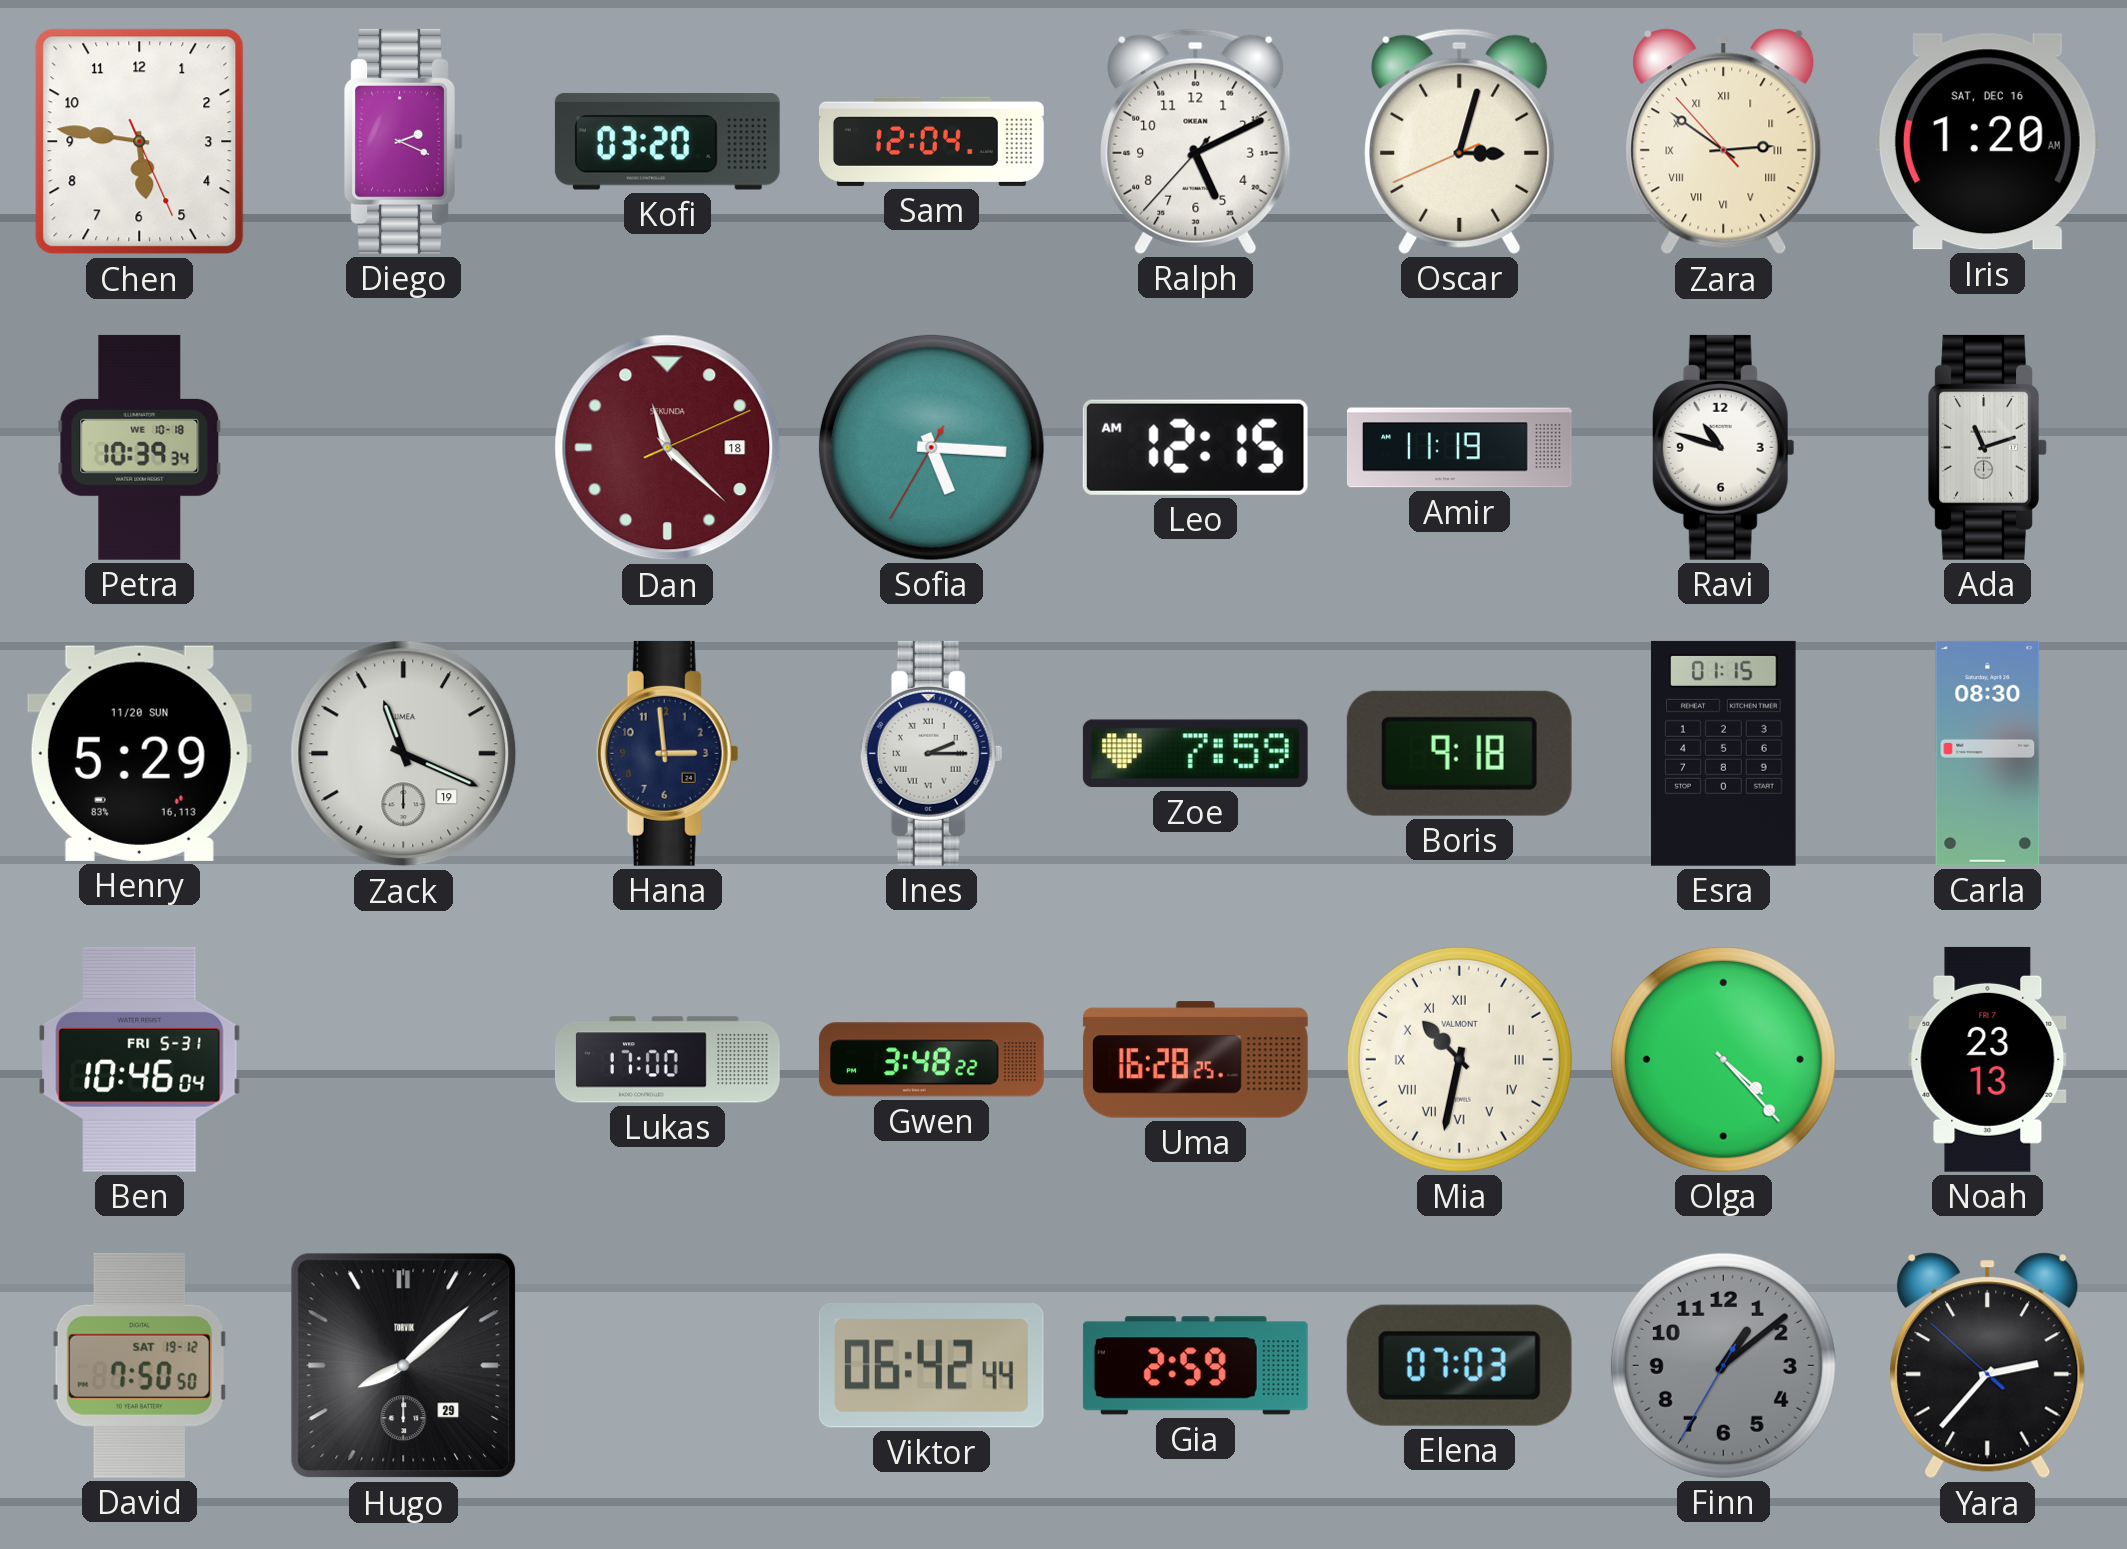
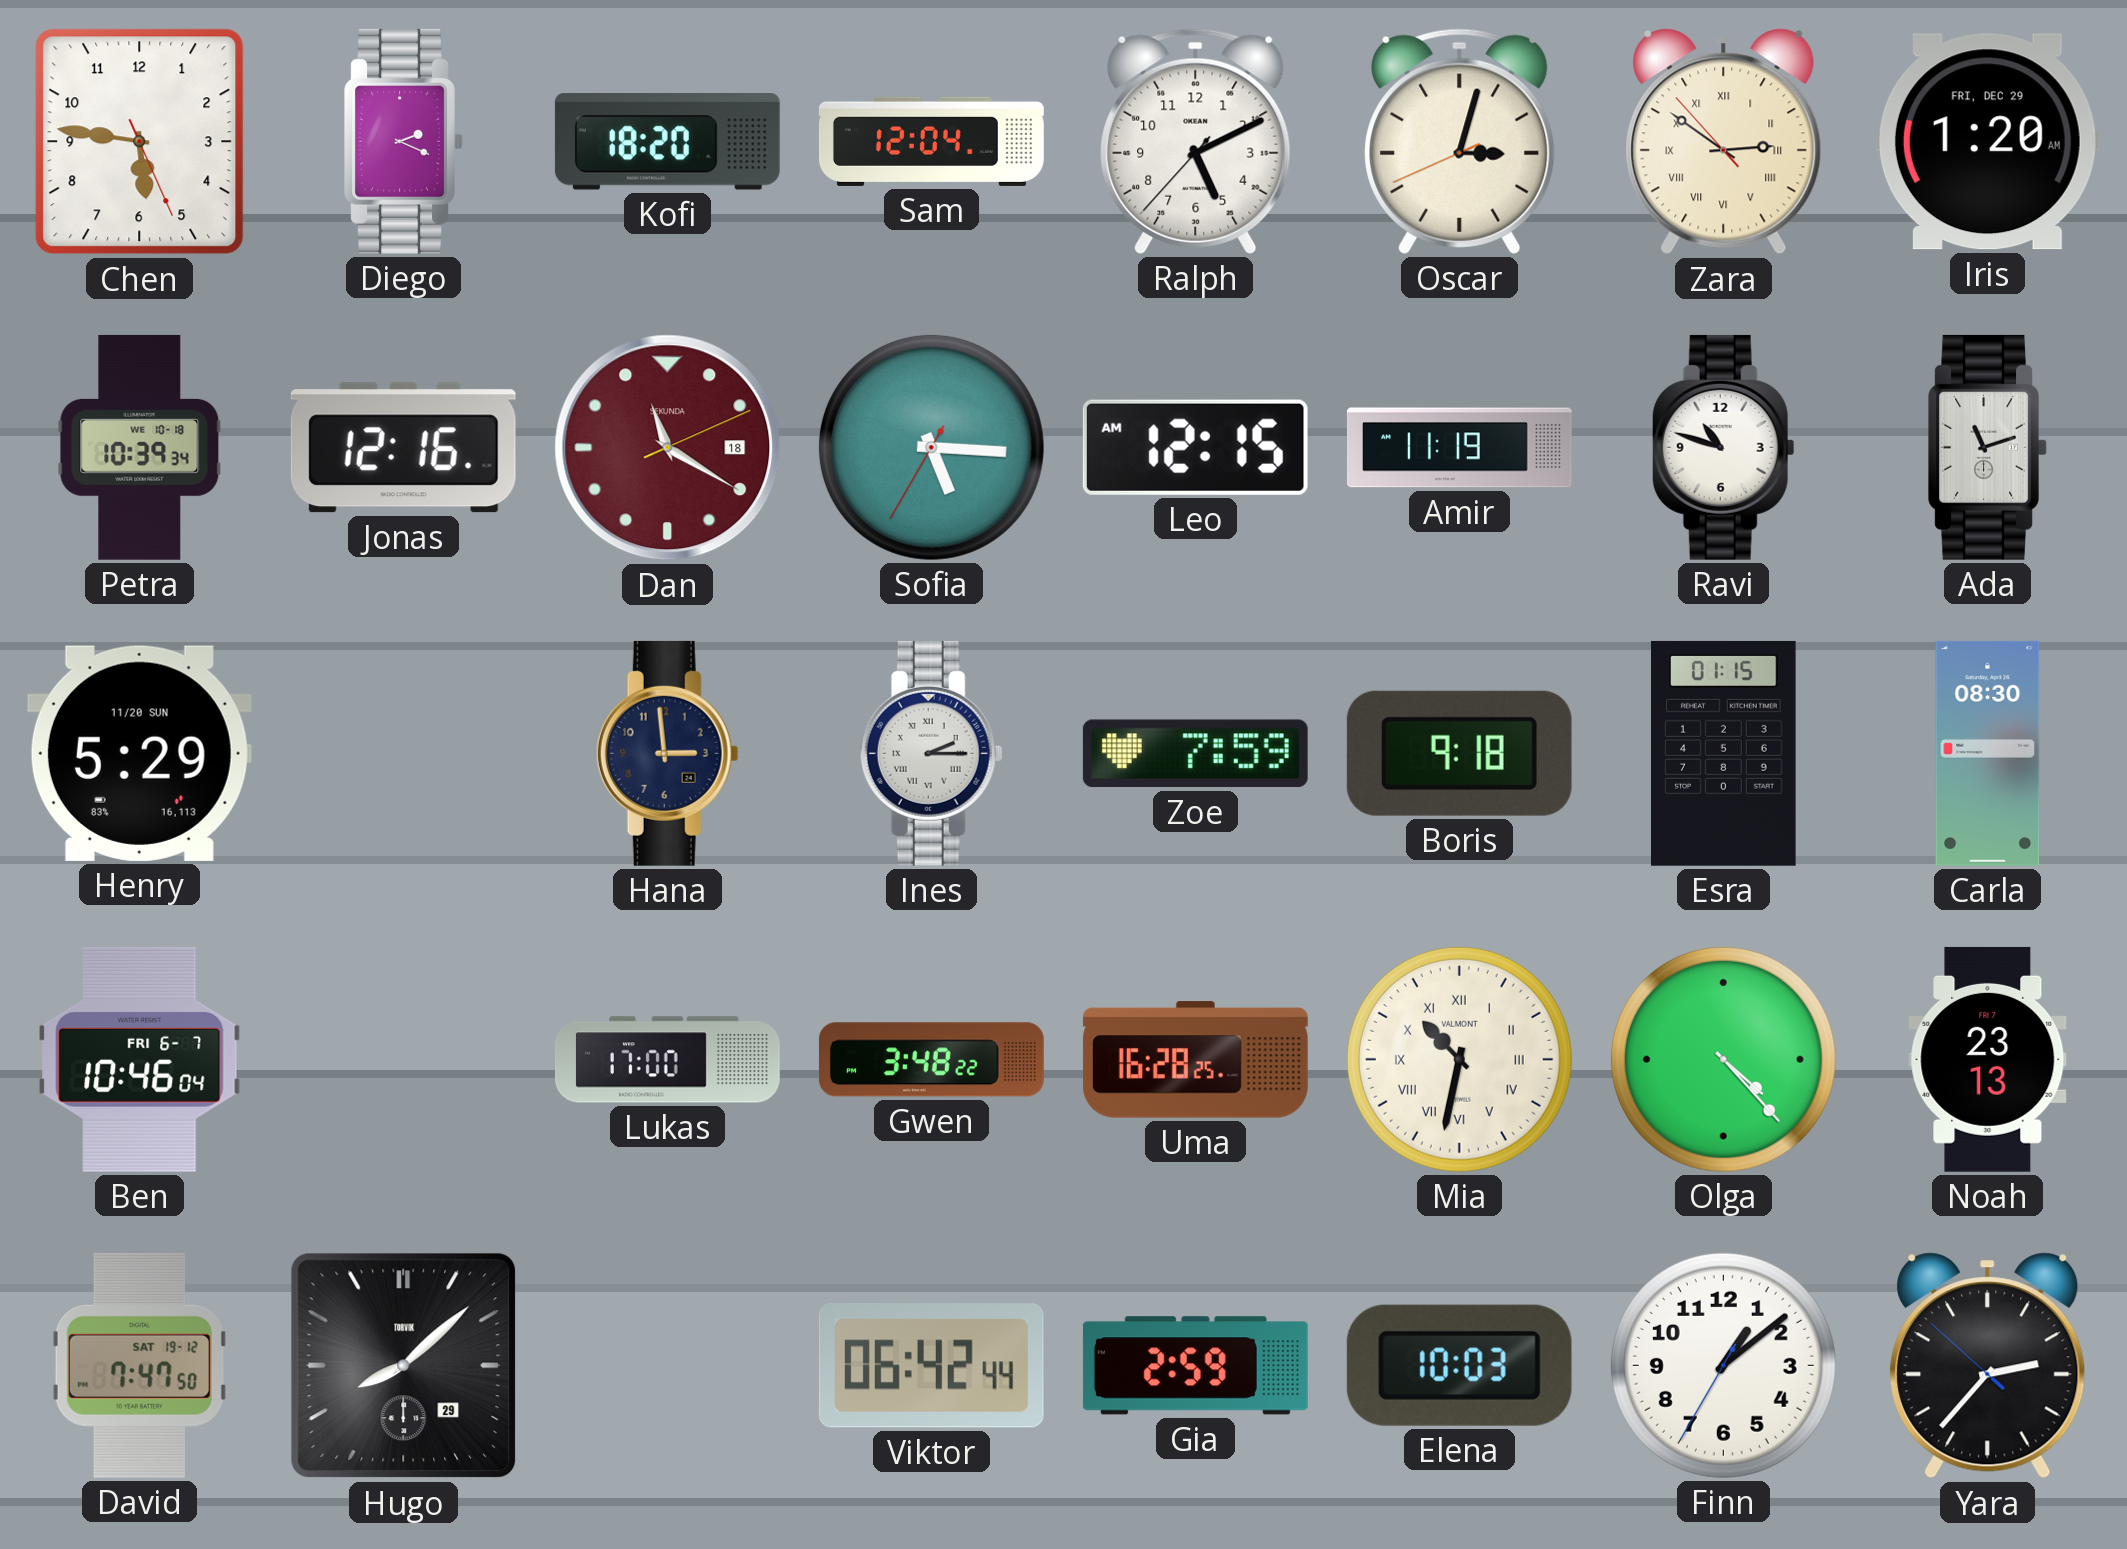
Kofi: 03:20 -> 18:20
Iris date: SAT, DEC 16 -> FRI, DEC 29
Jonas: none -> 12:16
Dan: 11:22 -> 11:20
Zack: 11:19 -> none
Ben date: FRI 5-31 -> FRI 6-7
David: 7:50 -> 7:47
Elena: 07:03 -> 10:03
Finn dial: grey -> white
